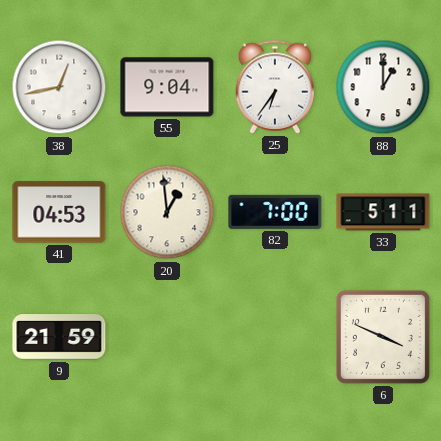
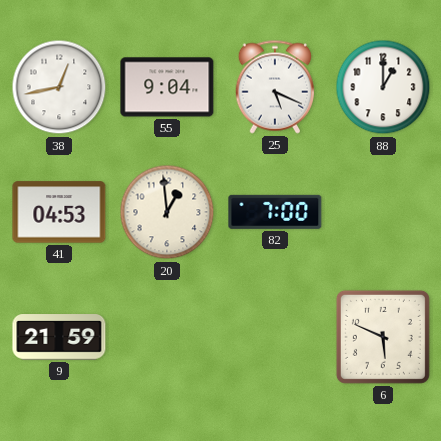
25: 6:36 -> 5:19
33: 5:11 -> none
6: 3:49 -> 5:49
